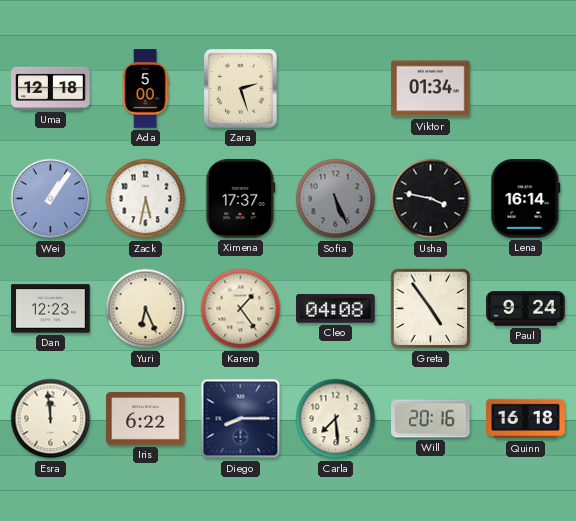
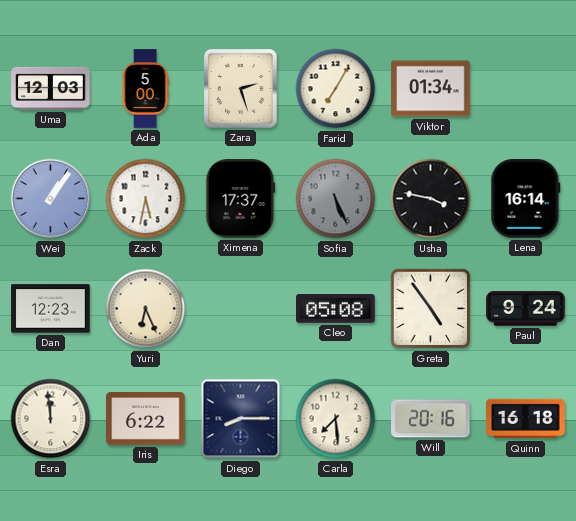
Uma: 12:18 -> 12:03
Farid: none -> 7:05
Karen: 1:24 -> none
Cleo: 04:08 -> 05:08
